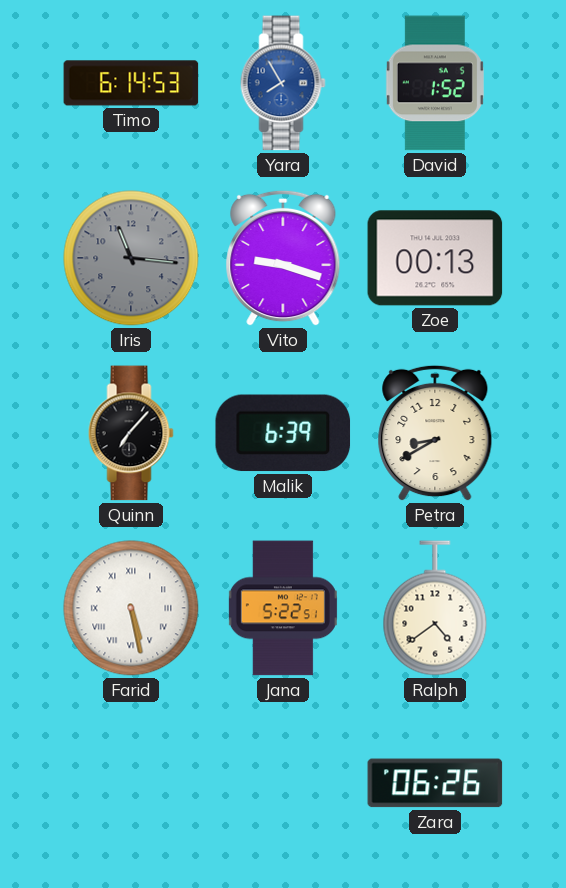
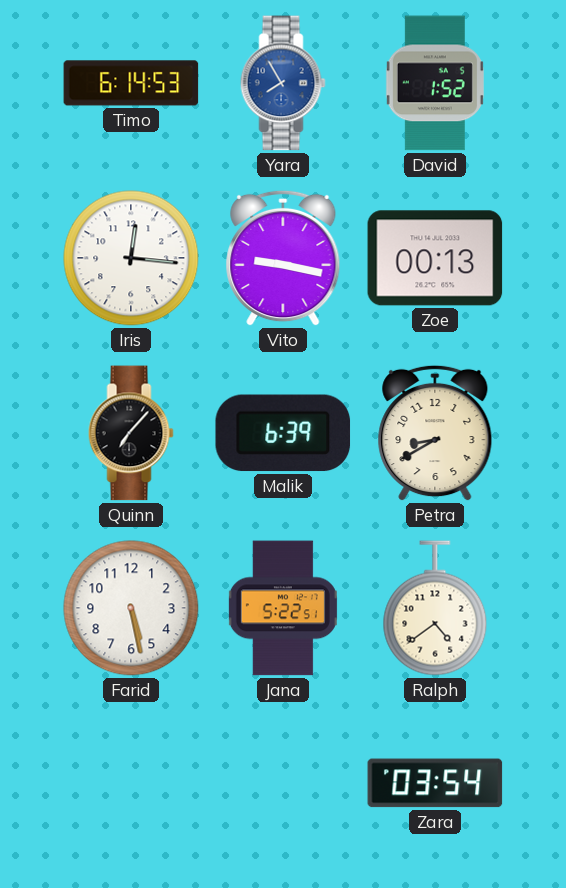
Iris: 11:16 -> 12:16
Iris dial: grey -> white
Vito: 9:18 -> 9:17
Farid numerals: Roman -> Arabic
Zara: 06:26 -> 03:54
